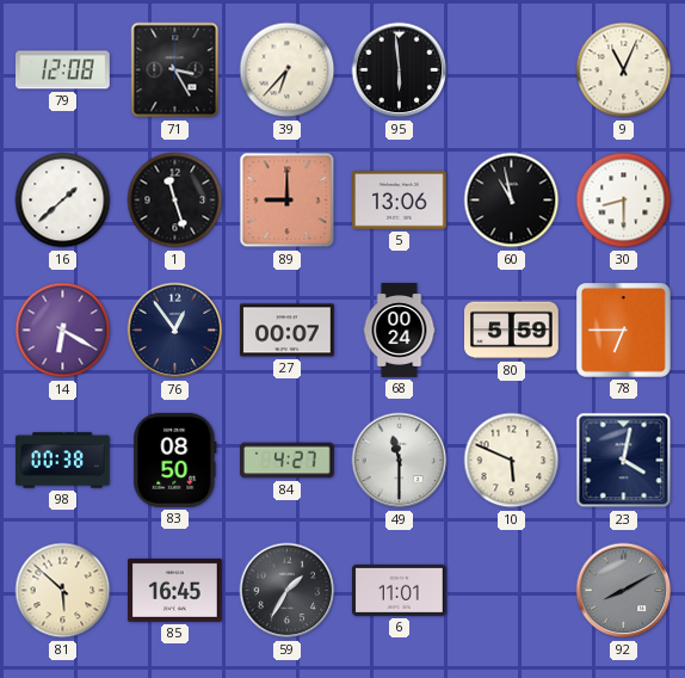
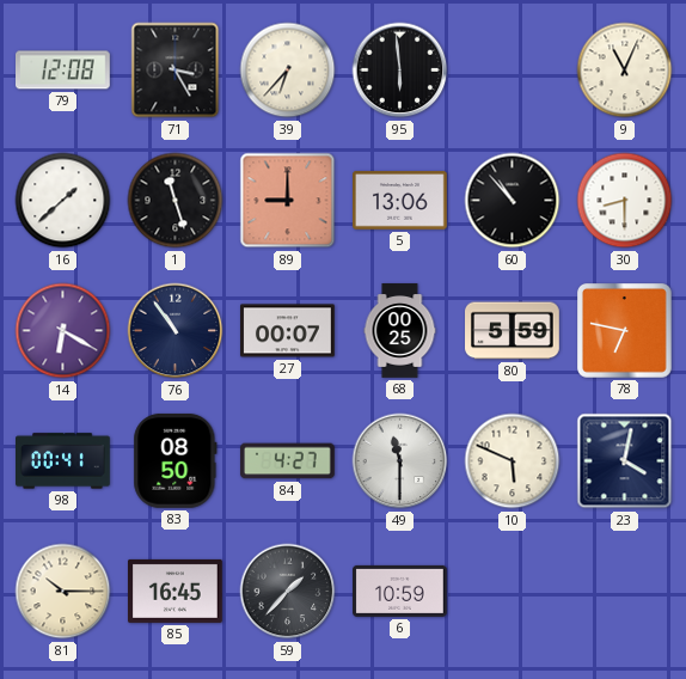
60: 10:58 -> 10:53
76: 12:54 -> 10:54
68: 00:24 -> 00:25
78: 6:45 -> 6:47
98: 00:38 -> 00:41
81: 5:52 -> 10:15
59: 1:35 -> 1:37
6: 11:01 -> 10:59
92: 8:10 -> none
